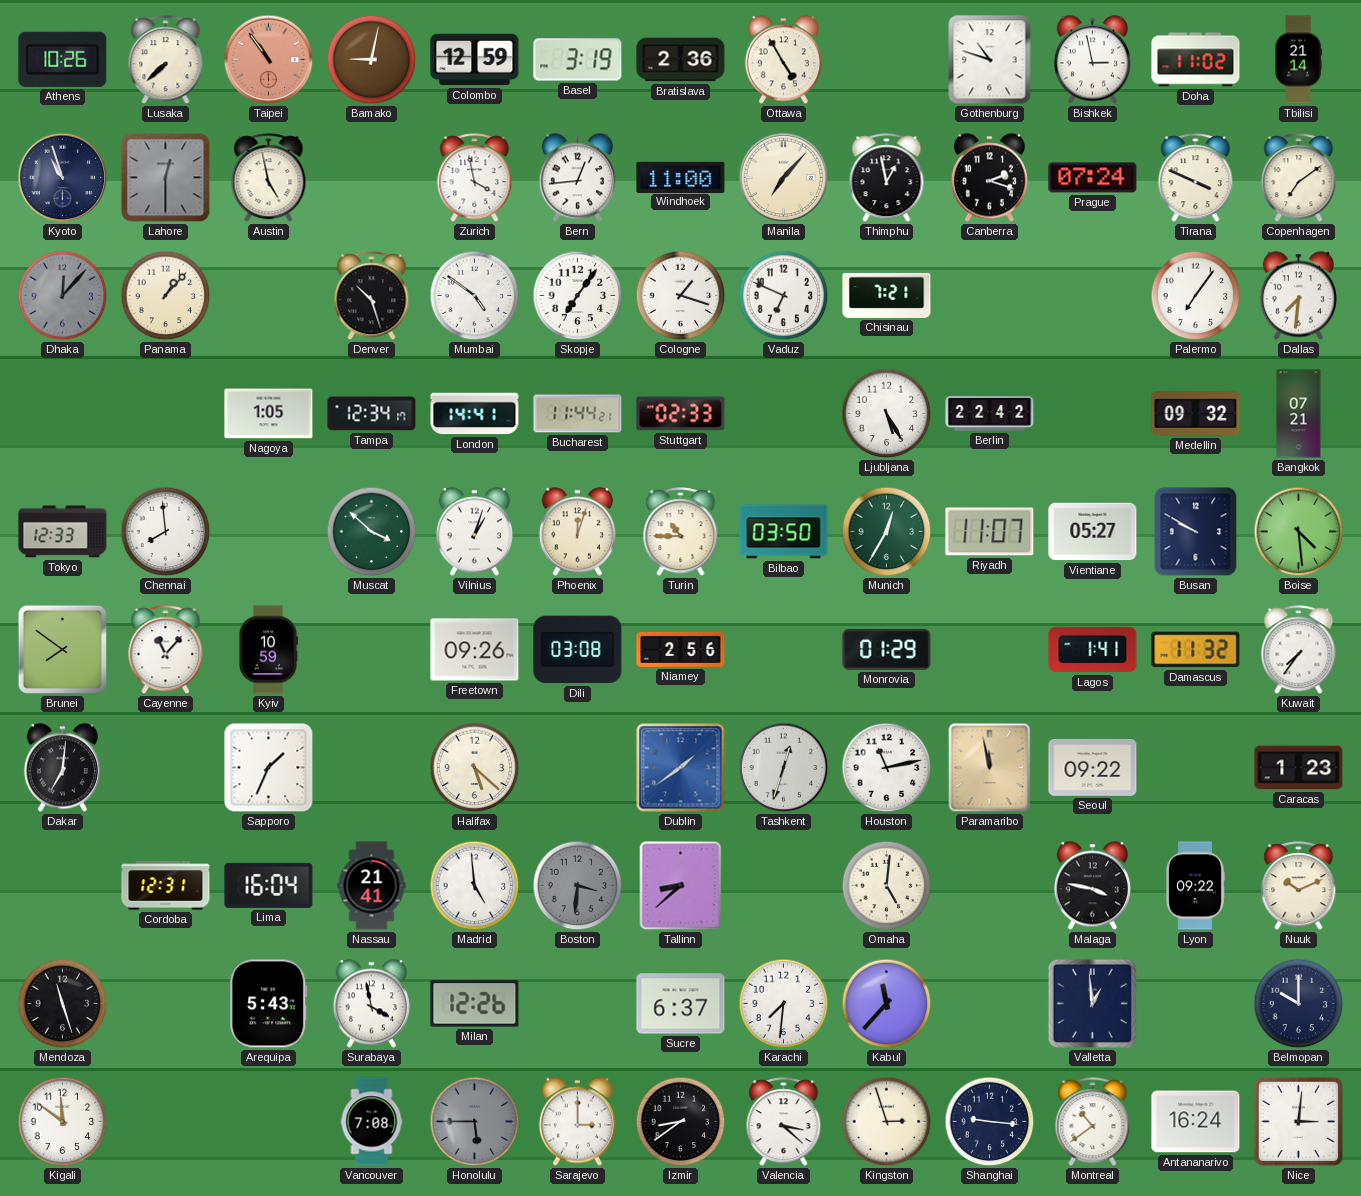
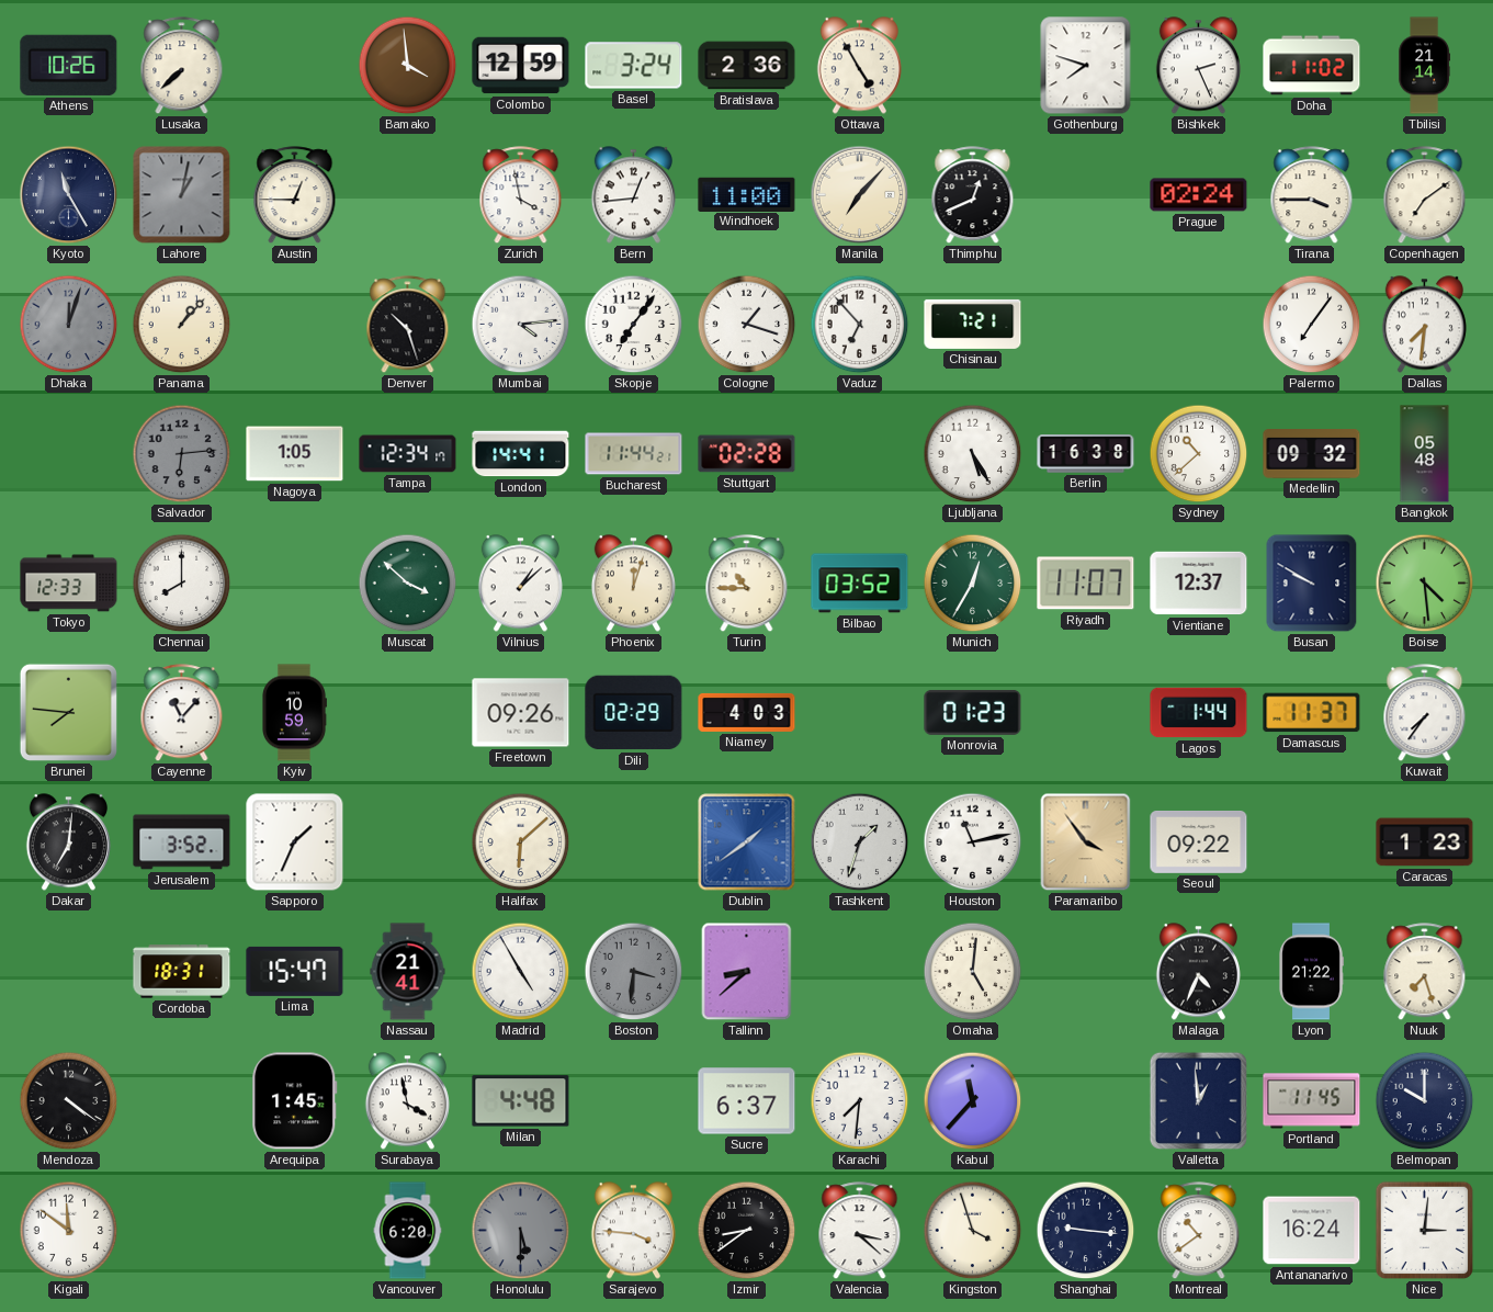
Taipei: 10:54 -> none
Bamako: 9:02 -> 3:59
Basel: 3:19 -> 3:24
Gothenburg: 10:48 -> 7:48
Bishkek: 2:58 -> 2:26
Kyoto: 10:57 -> 11:25
Lahore: 12:30 -> 1:02
Austin: 4:58 -> 12:45
Thimphu: 12:58 -> 12:41
Canberra: 2:18 -> none
Prague: 07:24 -> 02:24
Tirana: 3:49 -> 3:45
Dhaka: 12:07 -> 12:03
Mumbai: 4:51 -> 4:14
Vaduz: 6:49 -> 6:53
Salvador: none -> 6:14
Stuttgart: 02:33 -> 02:28
Berlin: 22:42 -> 16:38
Sydney: none -> 10:38
Bangkok: 07:21 -> 05:48
Chennai: 7:59 -> 8:00
Vilnius: 1:03 -> 1:08
Bilbao: 03:50 -> 03:52
Vientiane: 05:27 -> 12:37
Brunei: 7:51 -> 7:46
Dili: 03:08 -> 02:29
Niamey: 2:56 -> 4:03
Monrovia: 01:29 -> 01:23
Lagos: 1:41 -> 1:44
Damascus: 11:32 -> 11:37
Jerusalem: none -> 3:52
Halifax: 5:22 -> 6:08
Tashkent: 12:33 -> 1:33
Paramaribo: 11:58 -> 3:54
Cordoba: 12:31 -> 18:31
Lima: 16:04 -> 15:47
Madrid: 4:59 -> 4:55
Malaga: 3:47 -> 4:34
Lyon: 09:22 -> 21:22
Nuuk: 10:11 -> 7:27
Mendoza: 11:27 -> 4:21
Arequipa: 5:43 -> 1:45
Milan: 12:26 -> 4:48
Portland: none -> 11:45
Vancouver: 7:08 -> 6:20
Honolulu: 5:45 -> 5:30
Sarajevo: 3:00 -> 3:46
Kingston: 2:57 -> 3:57
